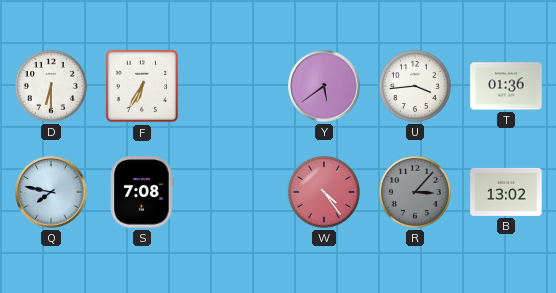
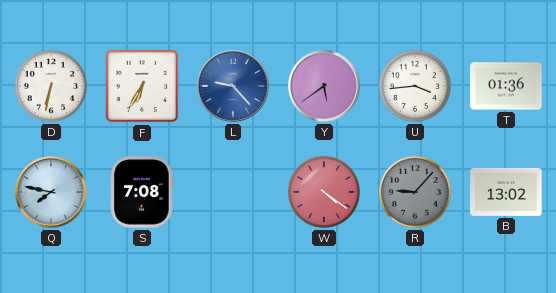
D: 6:30 -> 6:32
L: none -> 9:23
W: 4:24 -> 4:21
R: 3:07 -> 9:07
